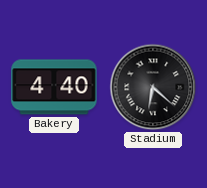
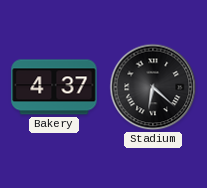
Bakery: 4:40 -> 4:37
